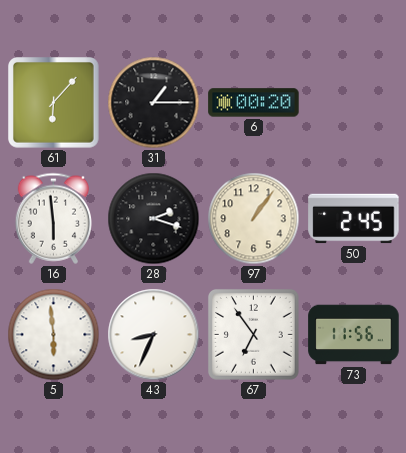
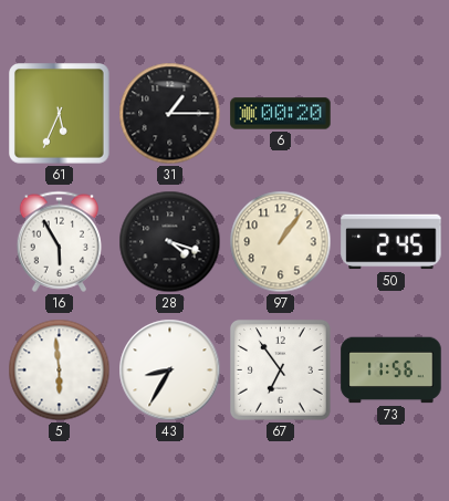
61: 6:07 -> 5:34
16: 5:59 -> 5:55
28: 2:18 -> 4:18
43: 8:34 -> 8:35
